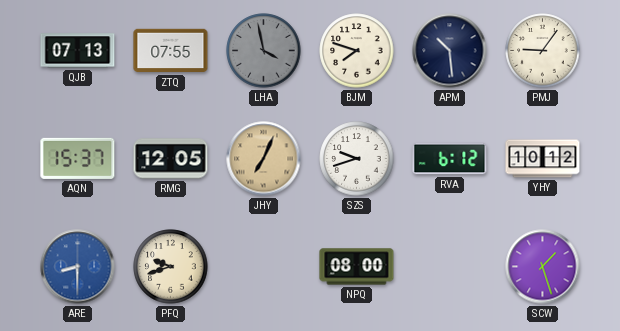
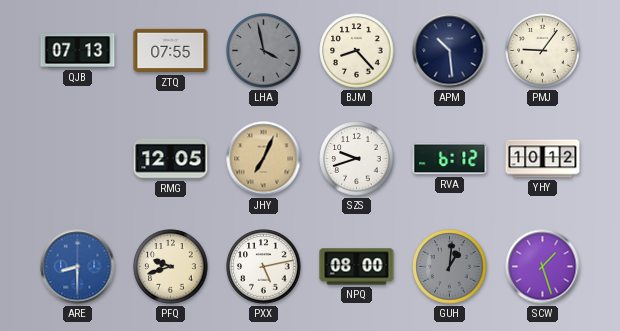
BJM: 7:48 -> 8:23
AQN: 15:37 -> none
PXX: none -> 5:13
GUH: none -> 1:01
